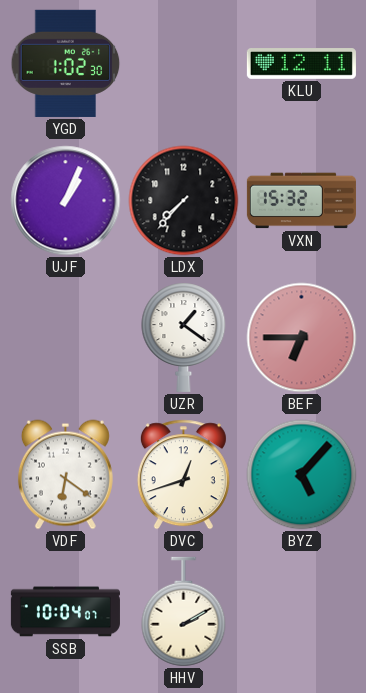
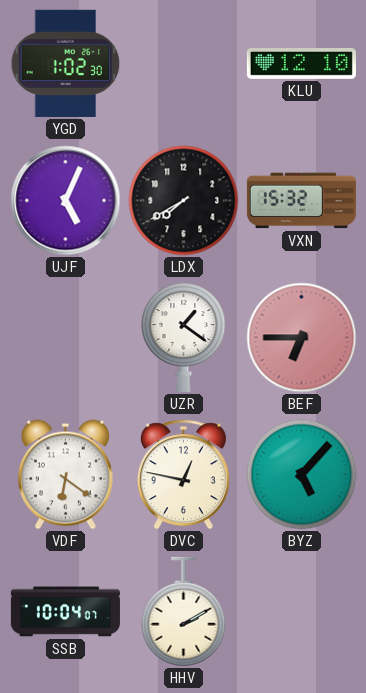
KLU: 12:11 -> 12:10
UJF: 1:04 -> 5:04
LDX: 7:37 -> 7:40
DVC: 12:42 -> 12:47
